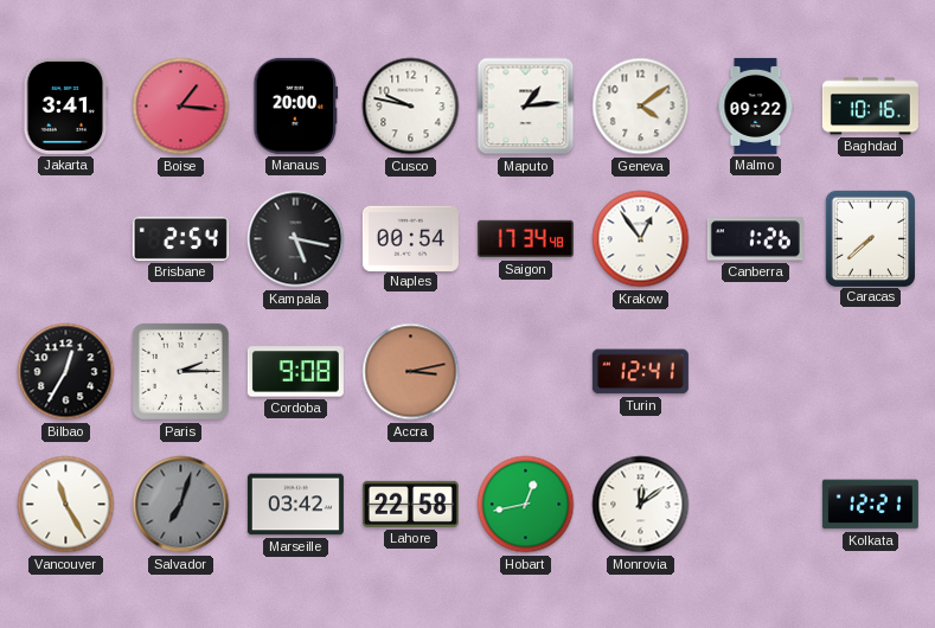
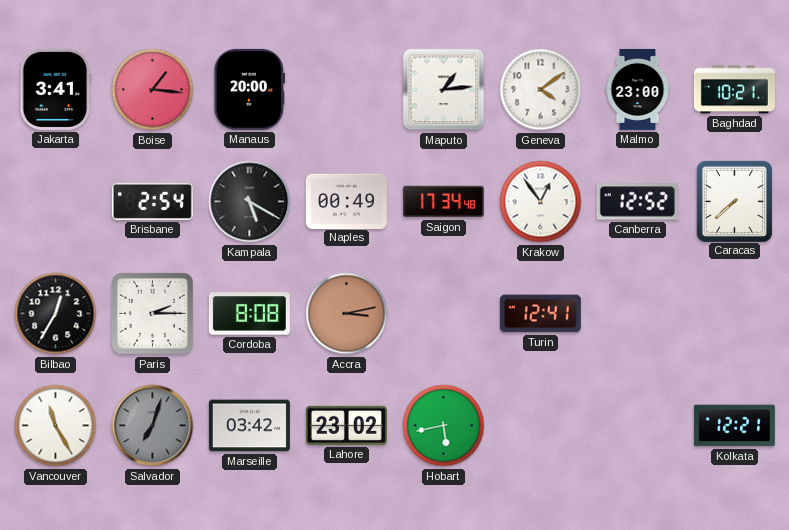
Cusco: 9:47 -> none
Malmo: 09:22 -> 23:00
Baghdad: 10:16 -> 10:21
Kampala: 5:17 -> 5:20
Naples: 00:54 -> 00:49
Canberra: 1:26 -> 12:52
Cordoba: 9:08 -> 8:08
Lahore: 22:58 -> 23:02
Hobart: 12:43 -> 5:43
Monrovia: 12:09 -> none
